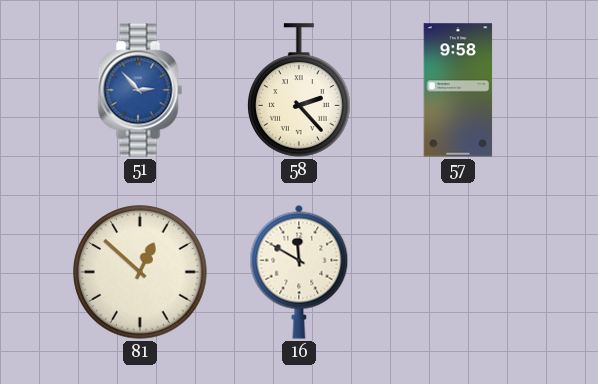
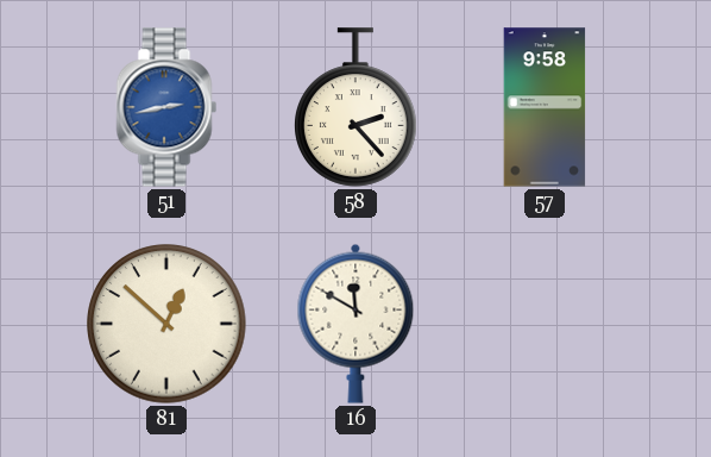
51: 2:53 -> 2:43
